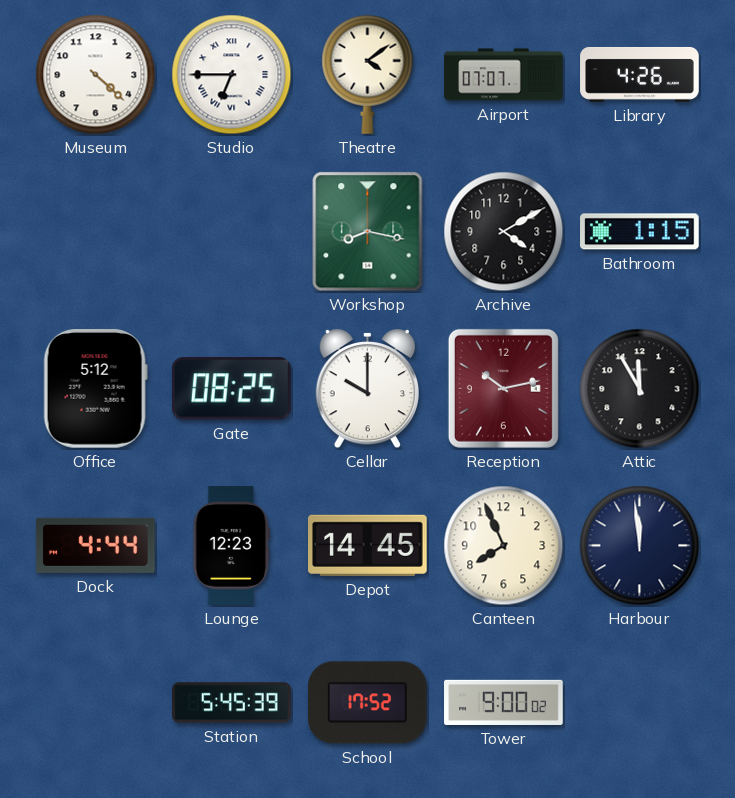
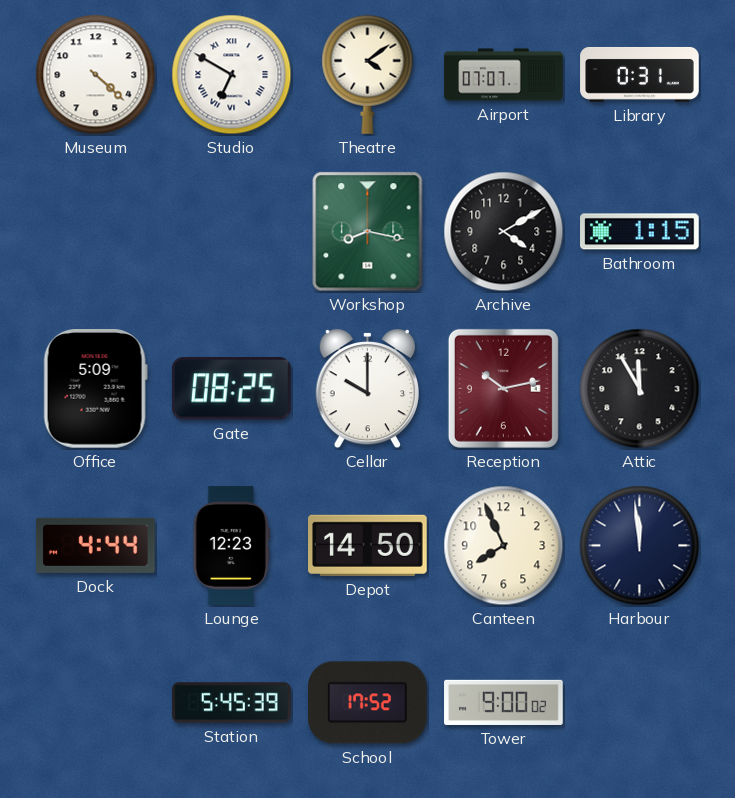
Studio: 6:45 -> 6:50
Library: 4:26 -> 0:31
Office: 5:12 -> 5:09
Depot: 14:45 -> 14:50
